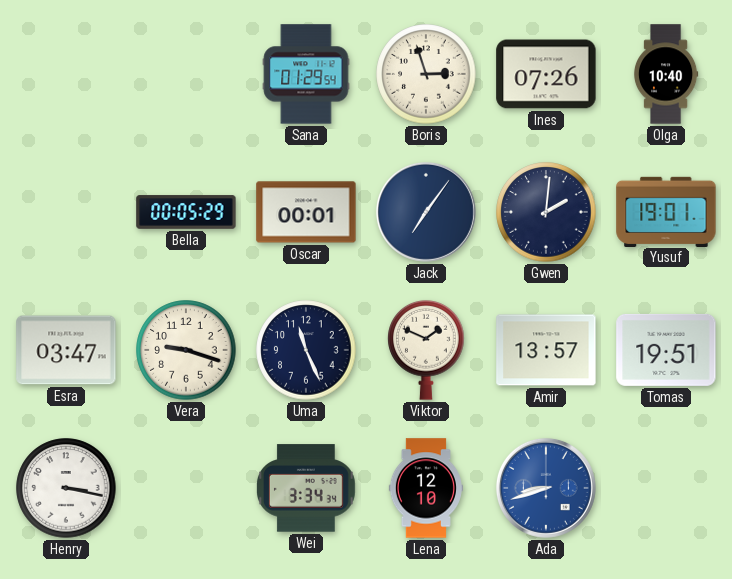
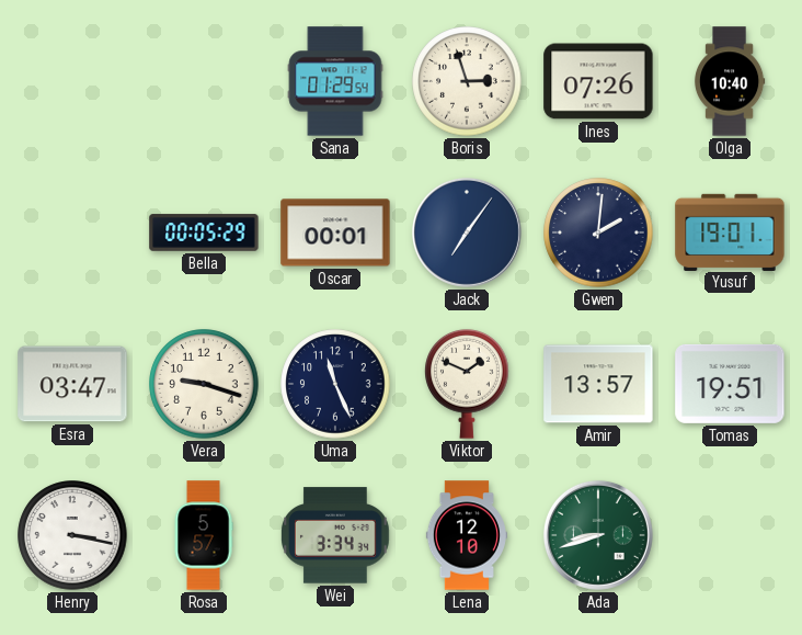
Rosa: none -> 5:57
Ada dial: blue -> green
